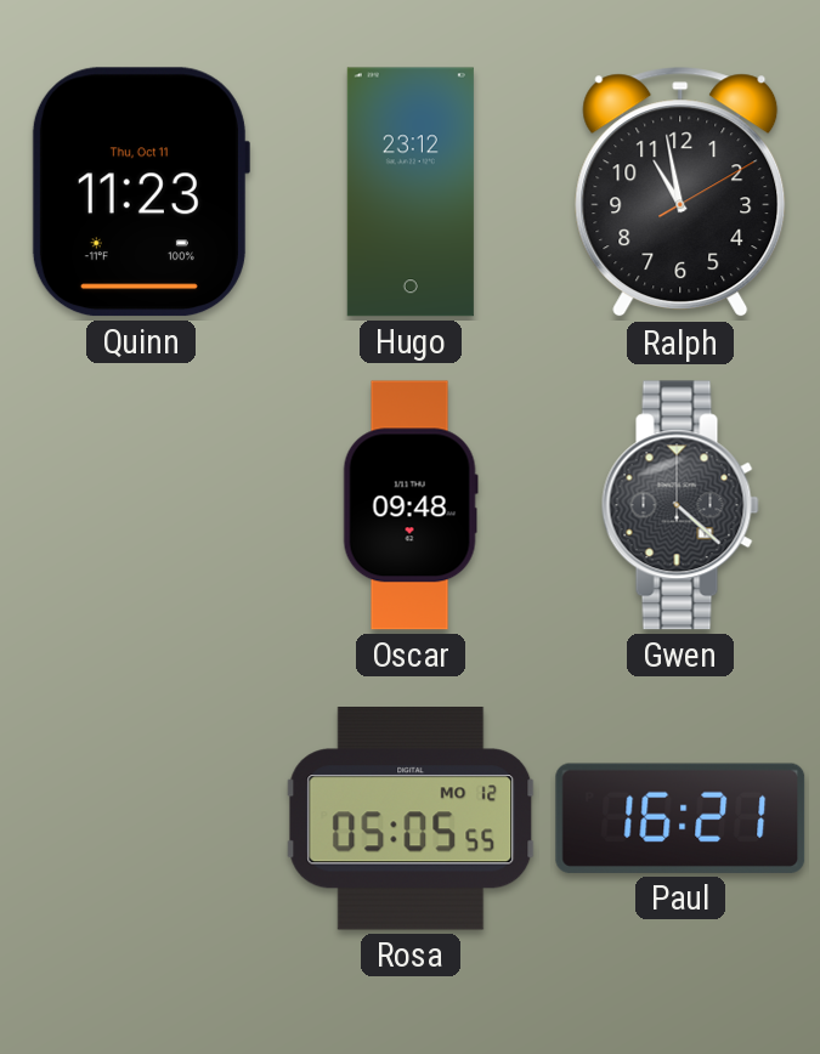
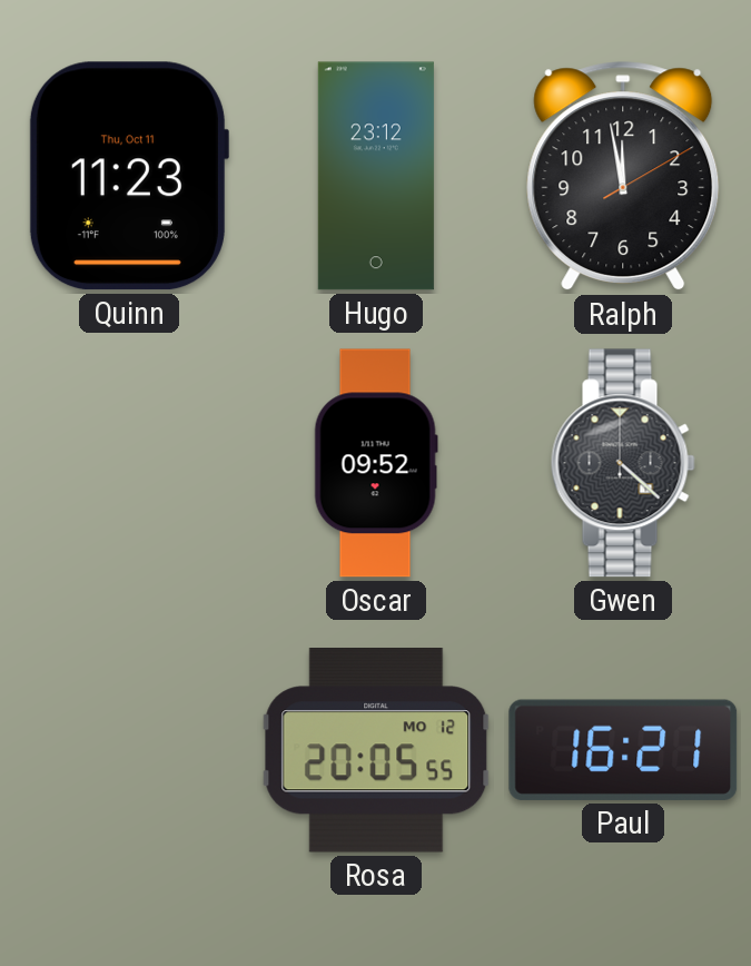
Ralph: 10:58 -> 11:58
Oscar: 09:48 -> 09:52
Rosa: 05:05 -> 20:05
